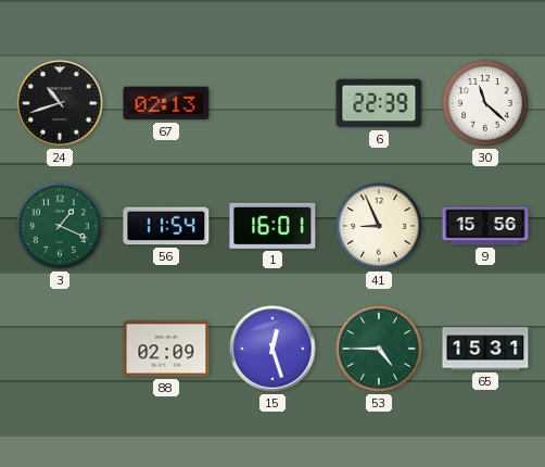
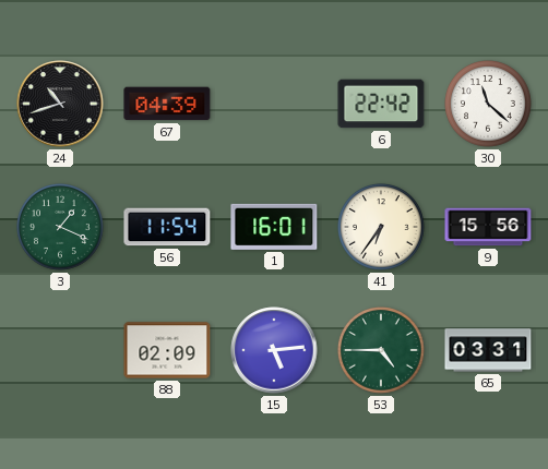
67: 02:13 -> 04:39
6: 22:39 -> 22:42
41: 8:56 -> 6:36
15: 12:27 -> 5:14
65: 15:31 -> 03:31
